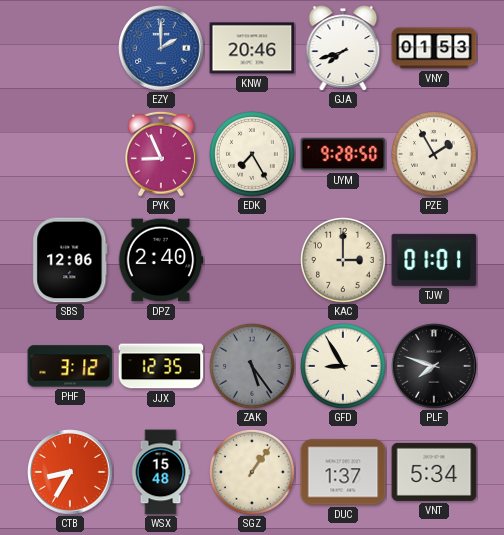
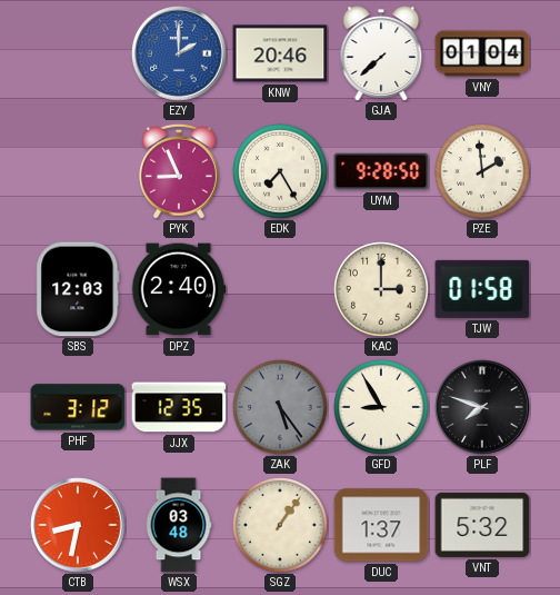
GJA: 7:42 -> 7:38
VNY: 01:53 -> 01:04
PZE: 1:55 -> 1:59
SBS: 12:06 -> 12:03
TJW: 01:01 -> 01:58
CTB: 8:35 -> 8:32
WSX: 15:48 -> 03:48
VNT: 5:34 -> 5:32
